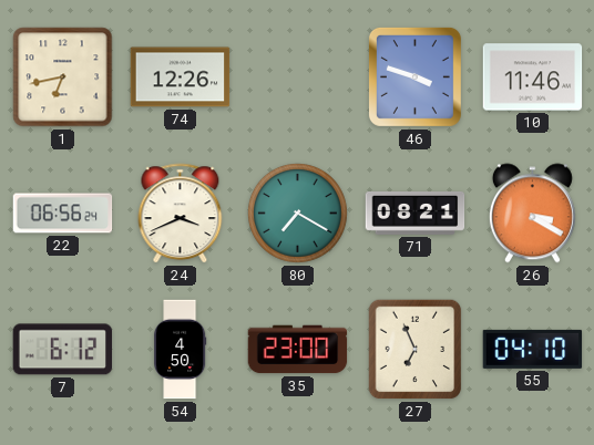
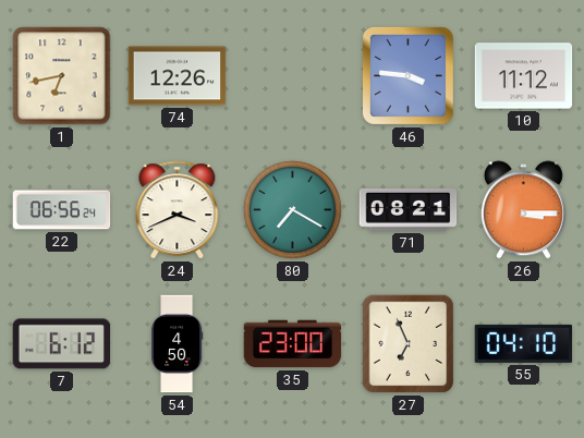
46: 3:48 -> 3:46
10: 11:46 -> 11:12
26: 3:20 -> 3:15
